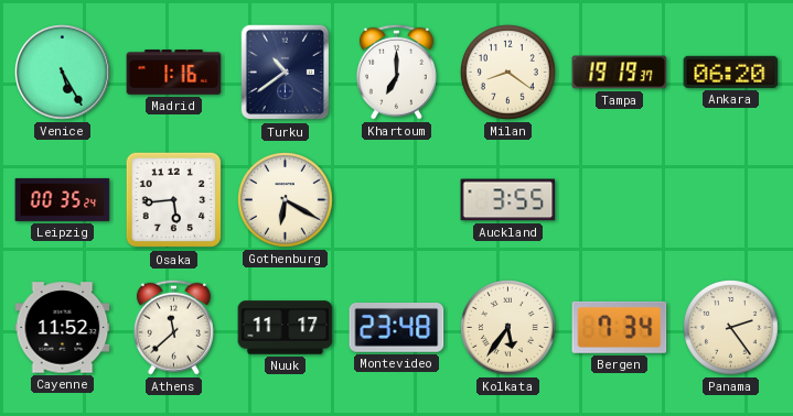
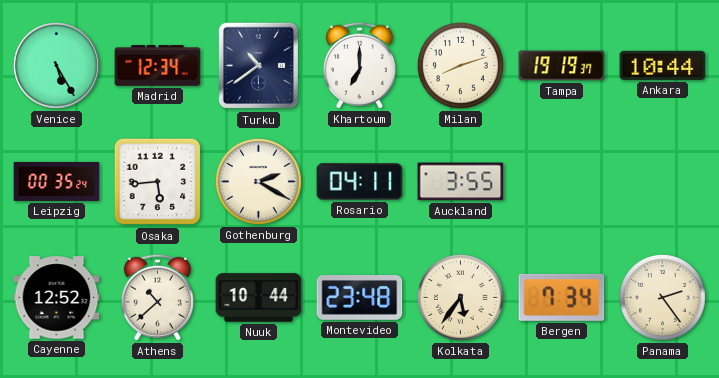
Madrid: 1:16 -> 12:34
Milan: 8:21 -> 8:12
Ankara: 06:20 -> 10:44
Gothenburg: 6:20 -> 2:20
Rosario: none -> 04:11
Cayenne: 11:52 -> 12:52
Athens: 11:38 -> 10:38
Nuuk: 11:17 -> 10:44
